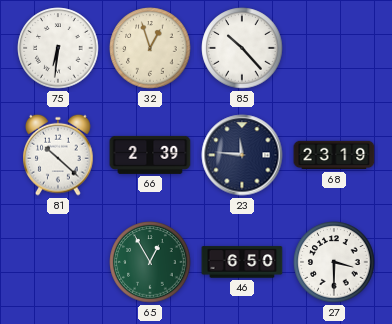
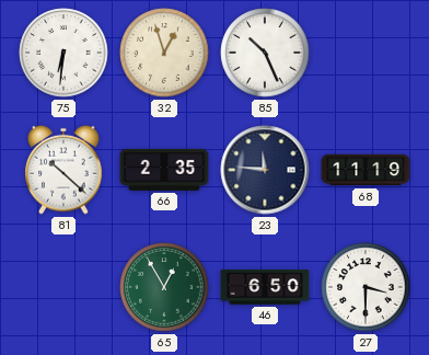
85: 10:23 -> 10:26
66: 2:39 -> 2:35
68: 23:19 -> 11:19
